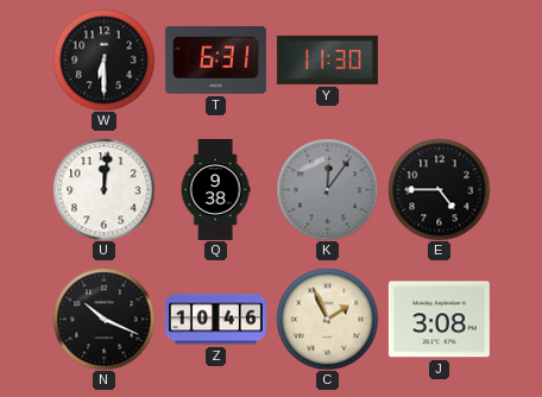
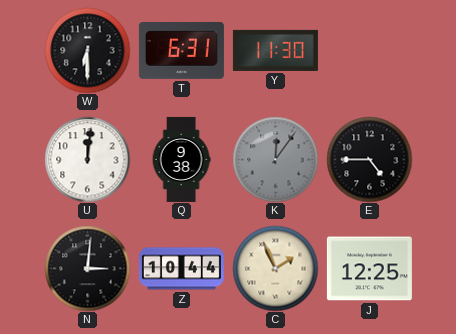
N: 10:19 -> 3:01
Z: 10:46 -> 10:44
J: 3:08 -> 12:25
